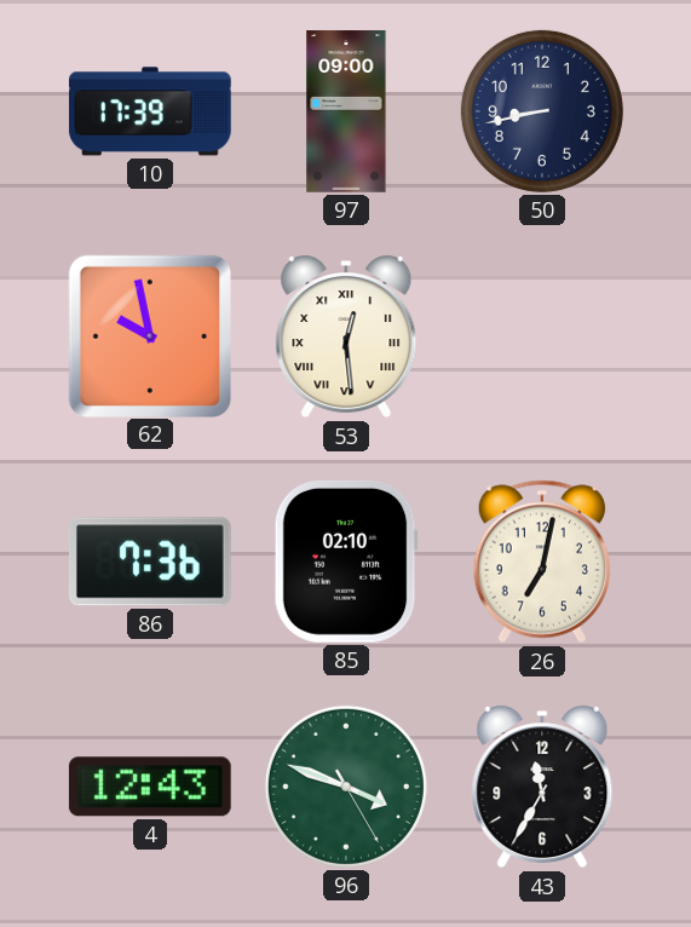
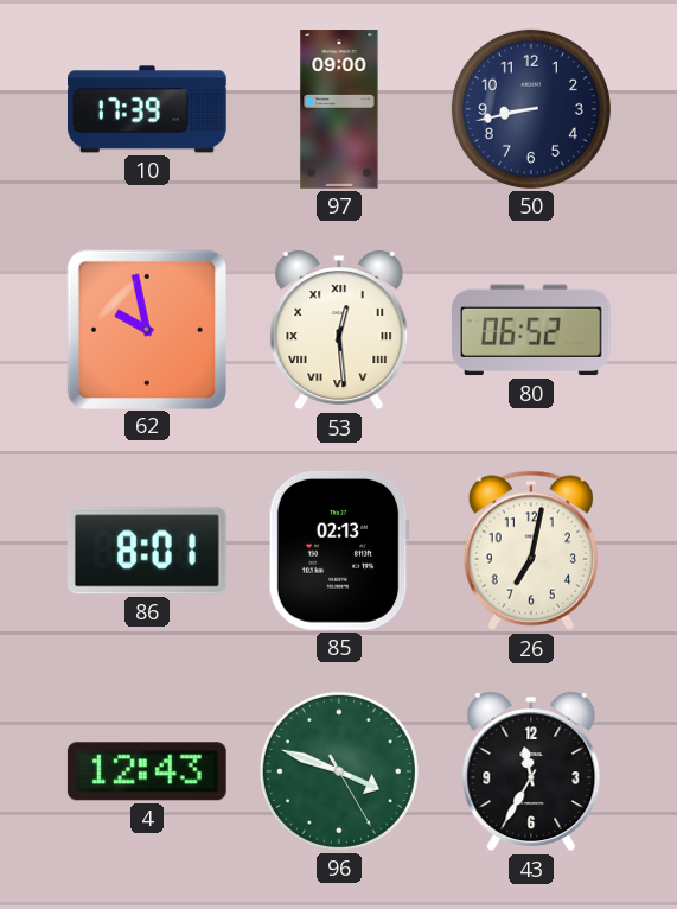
80: none -> 06:52
86: 7:36 -> 8:01
85: 02:10 -> 02:13
